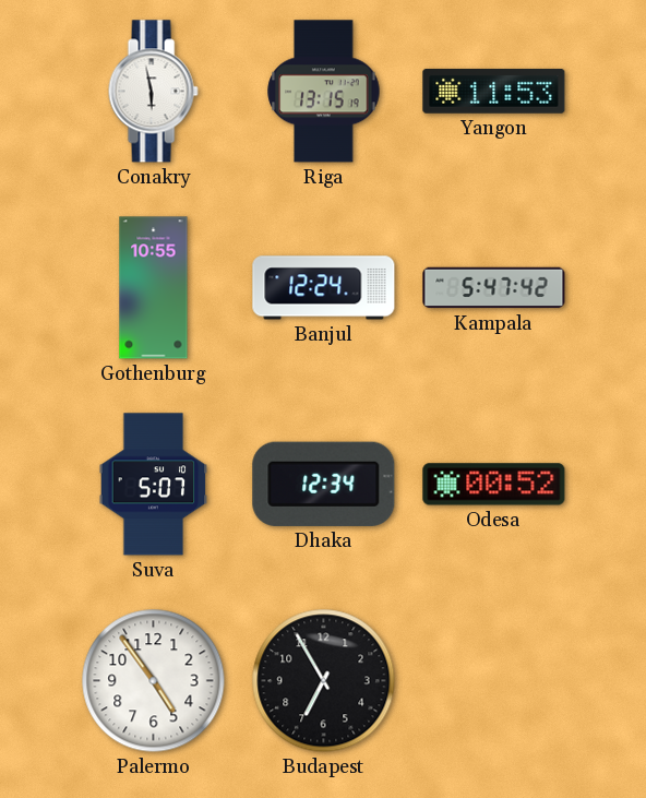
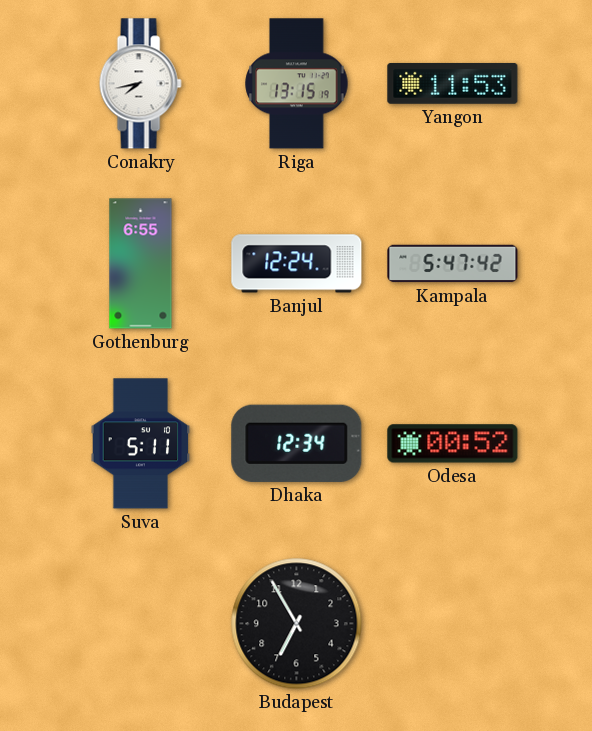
Conakry: 5:58 -> 7:43
Gothenburg: 10:55 -> 6:55
Suva: 5:07 -> 5:11
Palermo: 4:54 -> none
